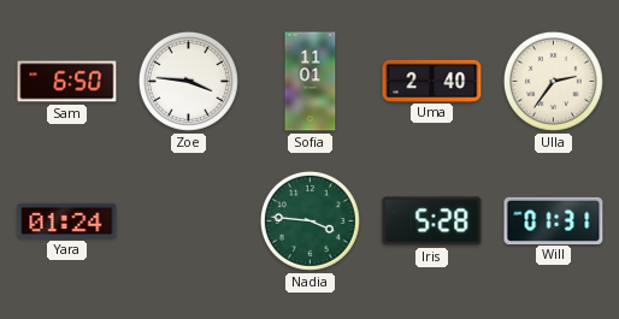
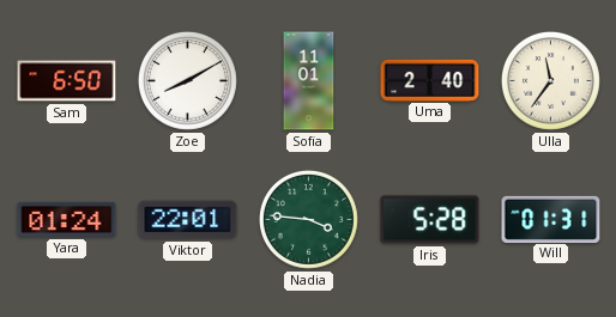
Zoe: 3:46 -> 8:10
Ulla: 2:36 -> 11:36
Viktor: none -> 22:01
